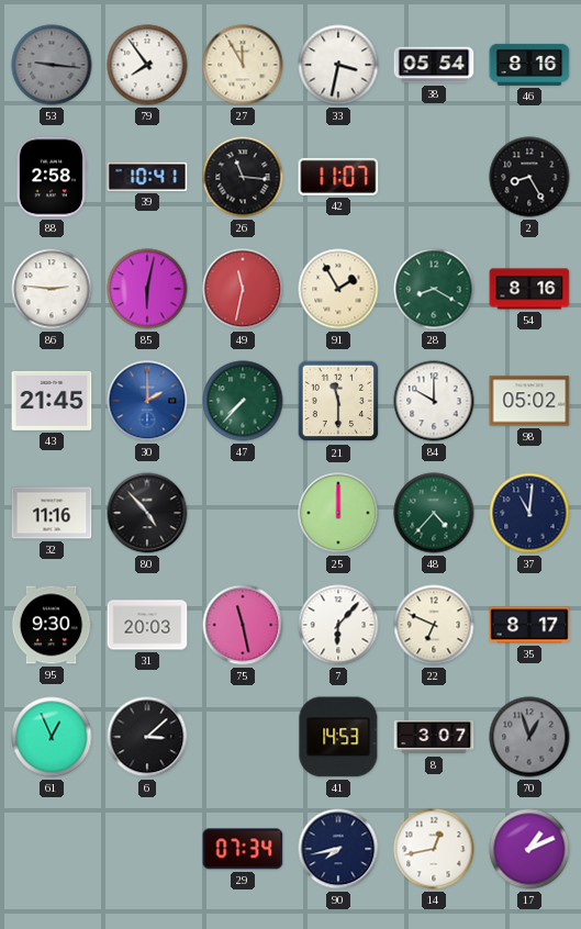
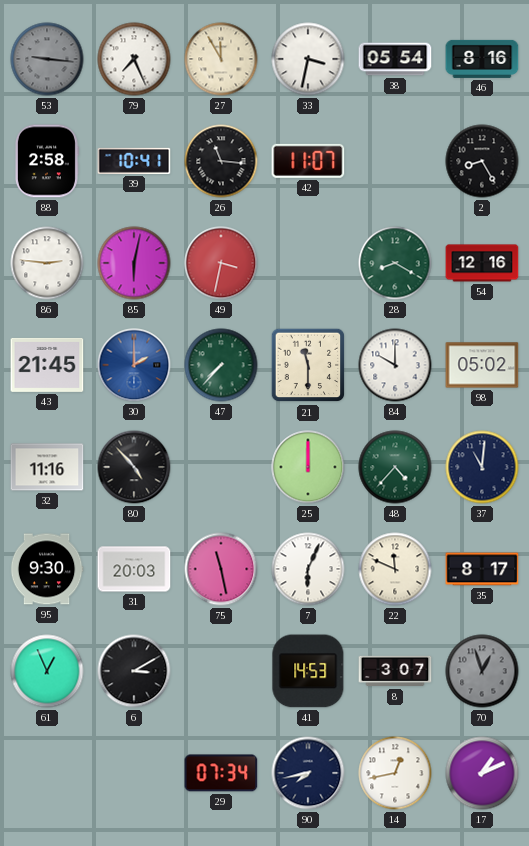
79: 7:54 -> 7:26
49: 11:32 -> 3:32
91: 1:55 -> none
54: 8:16 -> 12:16
7: 6:07 -> 6:04
22: 6:49 -> 11:49
6: 3:08 -> 3:10
